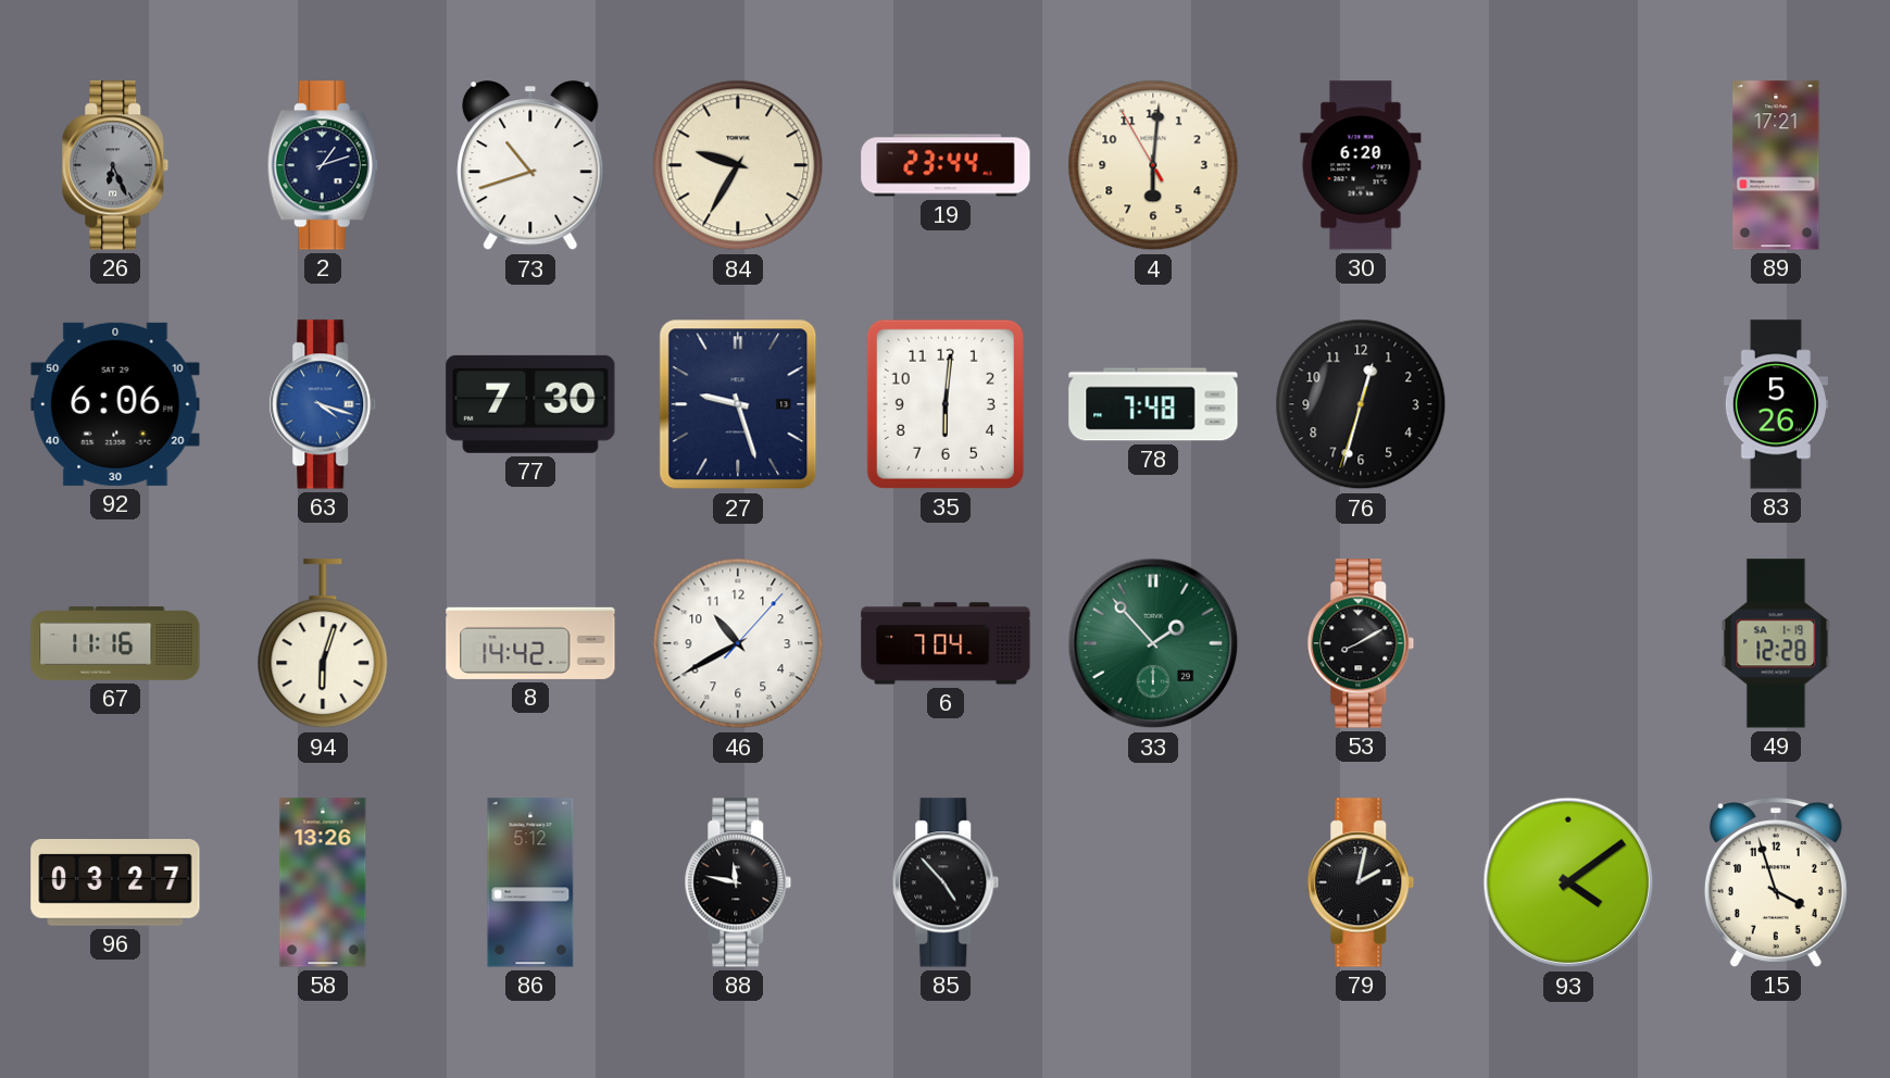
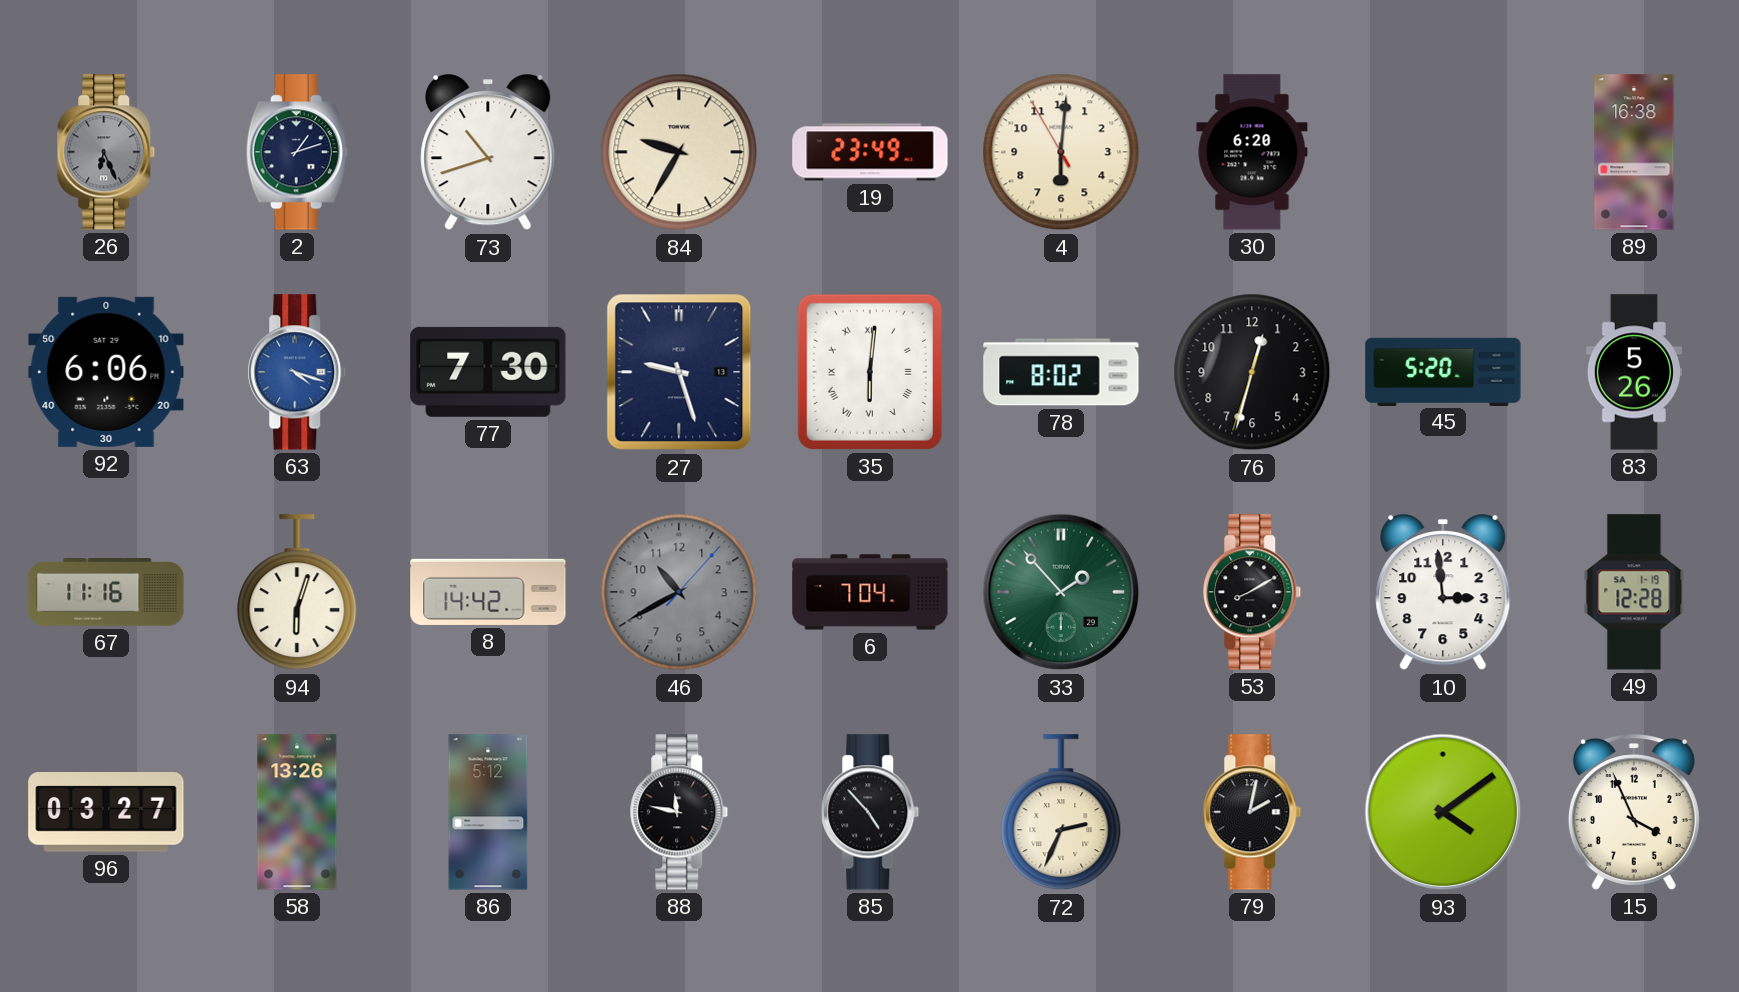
19: 23:44 -> 23:49
89: 17:21 -> 16:38
35 numerals: Arabic -> Roman
78: 7:48 -> 8:02
45: none -> 5:20
46 dial: white -> grey
10: none -> 2:59
72: none -> 2:34
15: 3:57 -> 3:56
